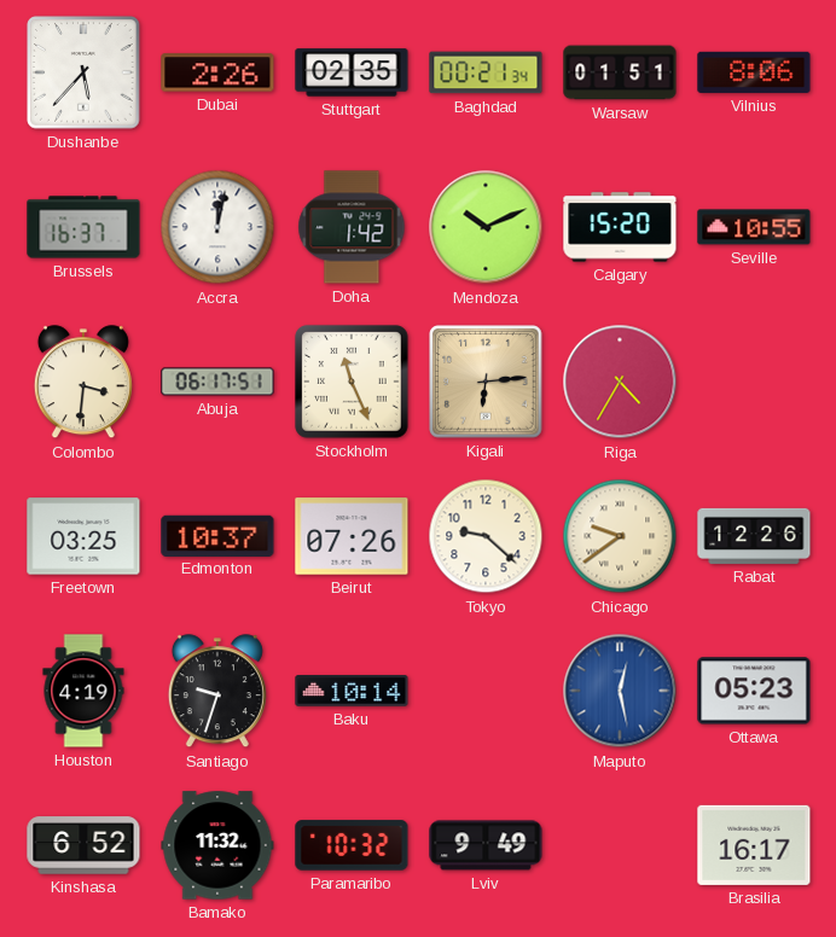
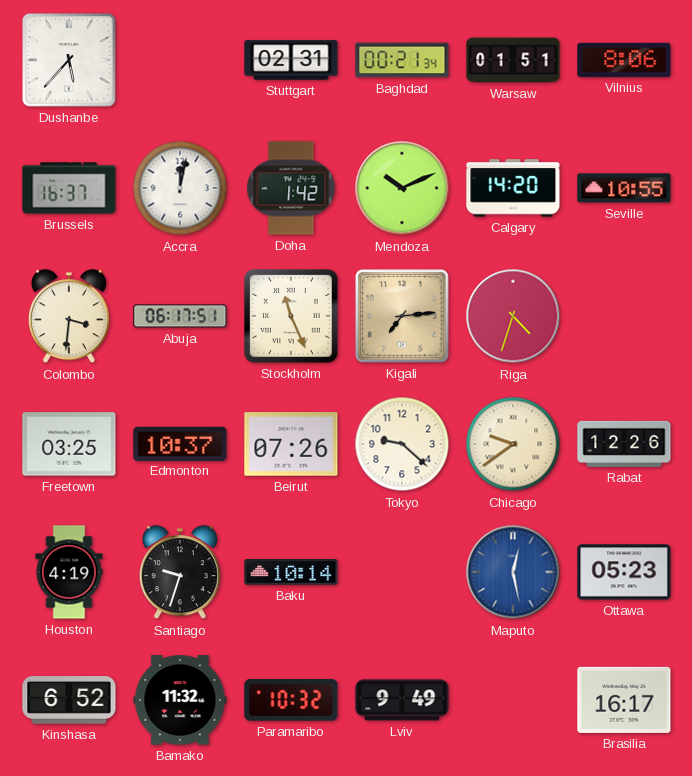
Dubai: 2:26 -> none
Stuttgart: 02:35 -> 02:31
Calgary: 15:20 -> 14:20
Kigali: 6:14 -> 7:14
Riga: 4:35 -> 4:33
